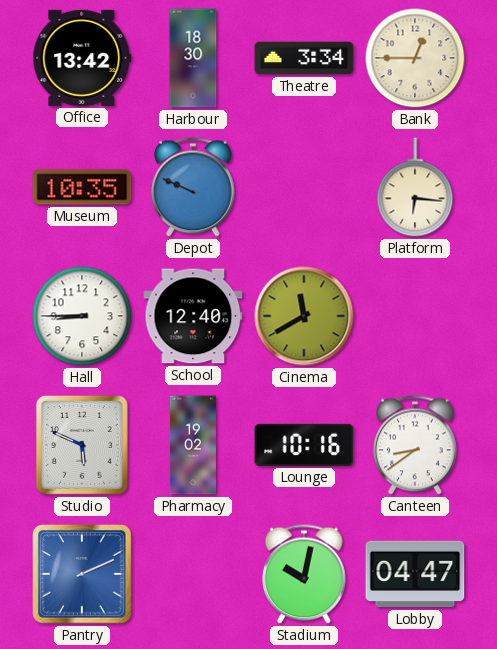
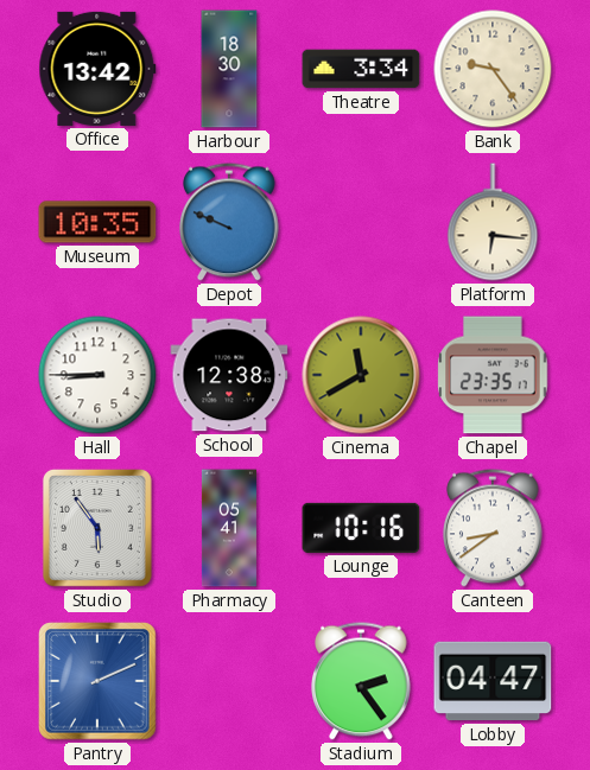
Bank: 12:45 -> 9:24
School: 12:40 -> 12:38
Chapel: none -> 23:35
Studio: 5:49 -> 5:54
Pharmacy: 19:02 -> 05:41
Stadium: 10:02 -> 2:24
